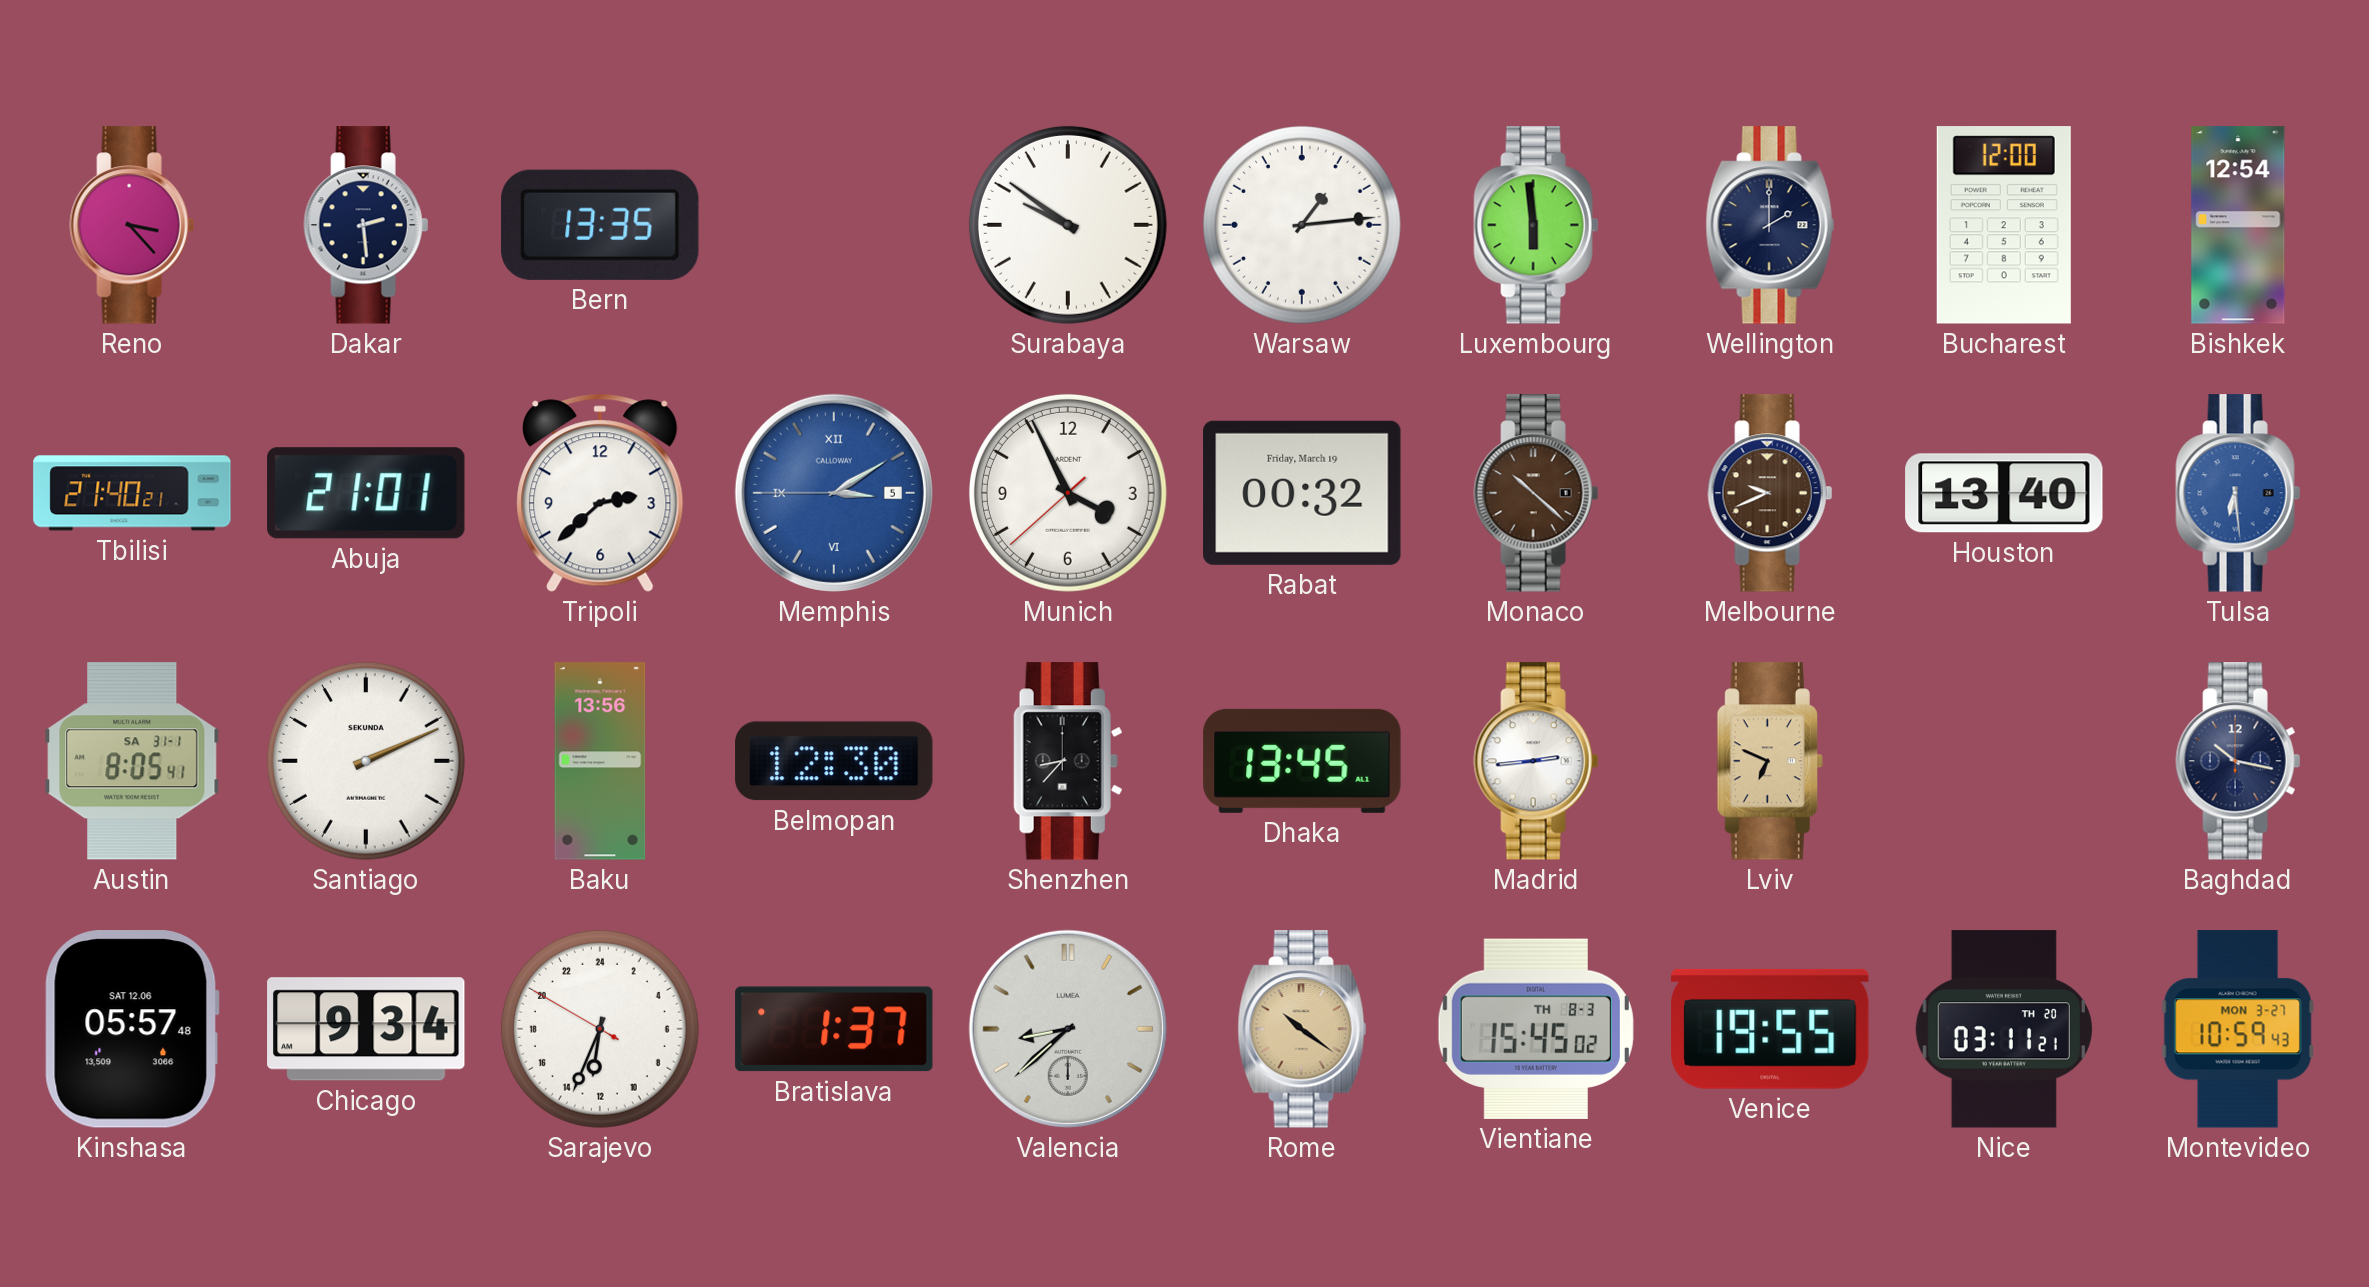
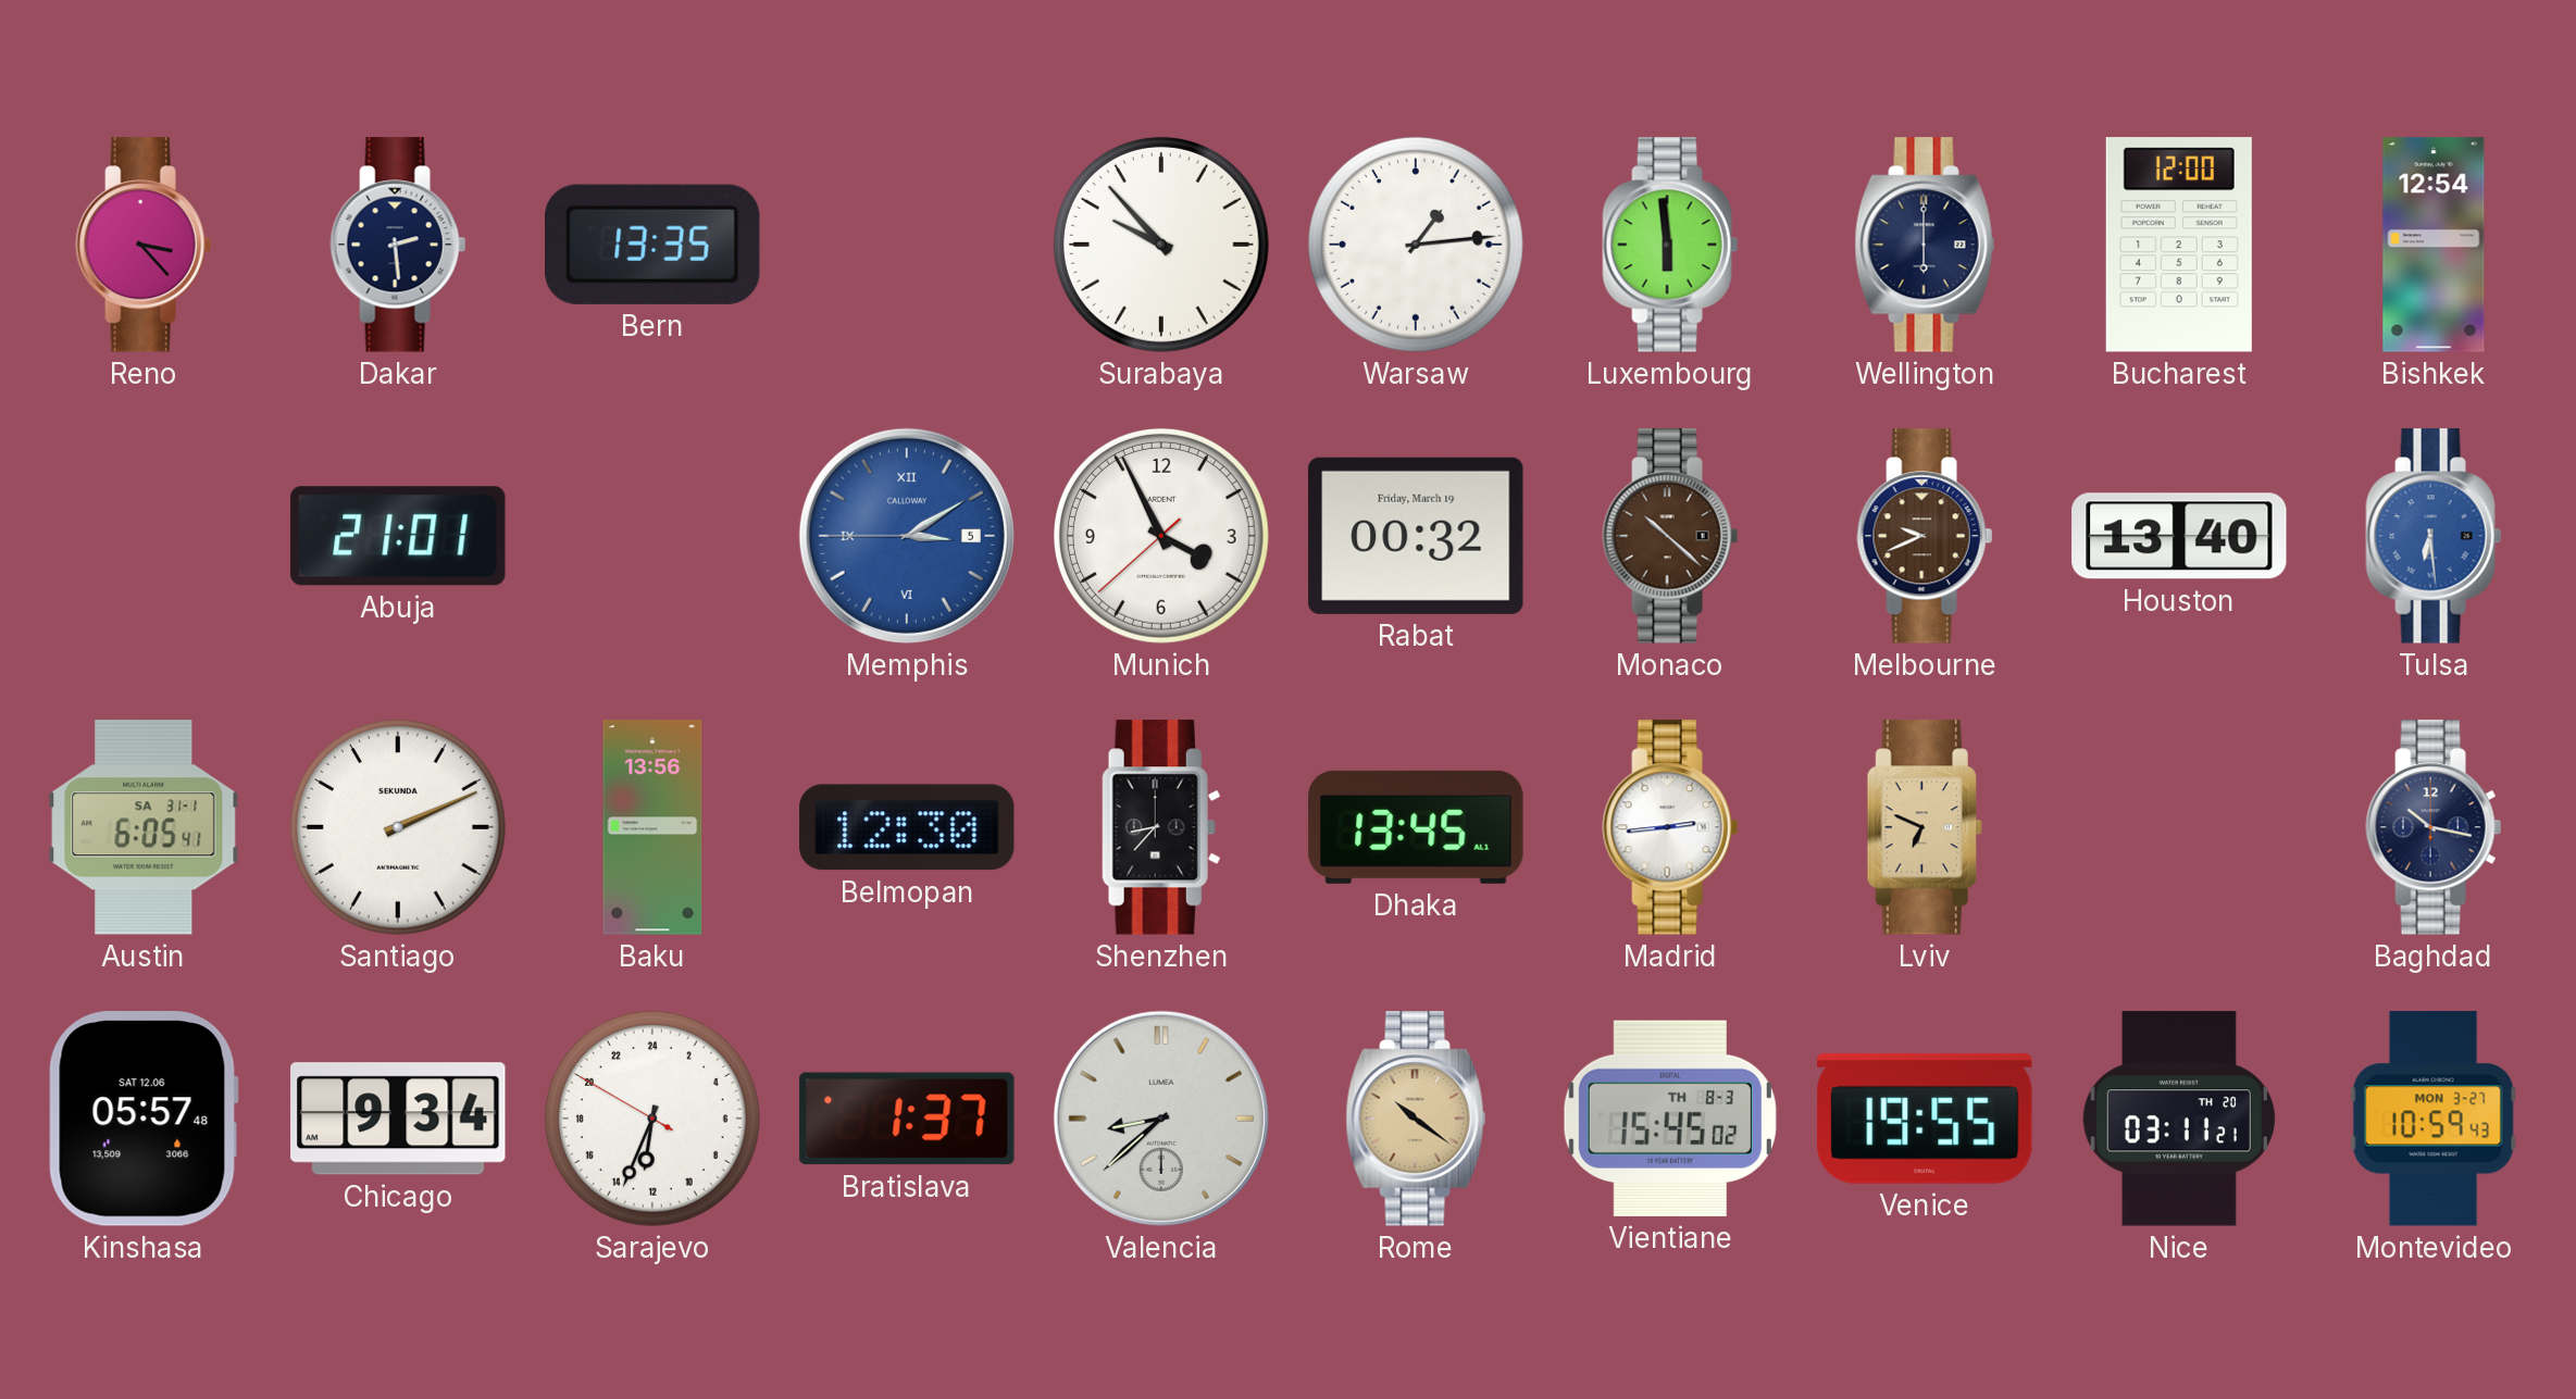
Surabaya: 9:51 -> 9:53
Wellington: 2:00 -> 6:00
Tbilisi: 21:40 -> none
Tripoli: 2:38 -> none
Austin: 8:05 -> 6:05
